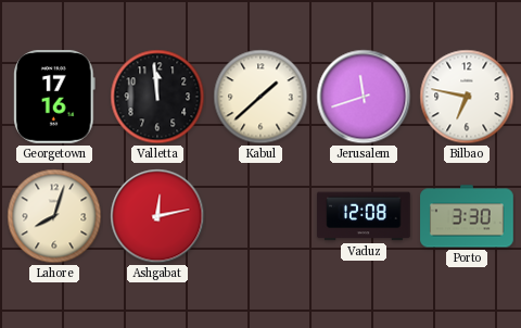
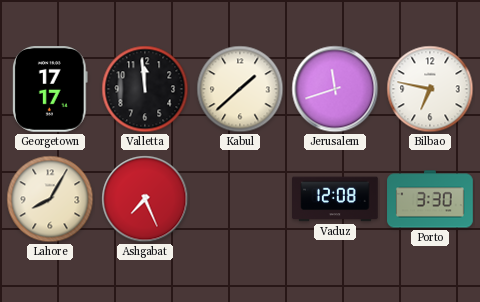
Georgetown: 17:16 -> 17:17
Lahore: 8:03 -> 8:05
Ashgabat: 12:13 -> 7:26
